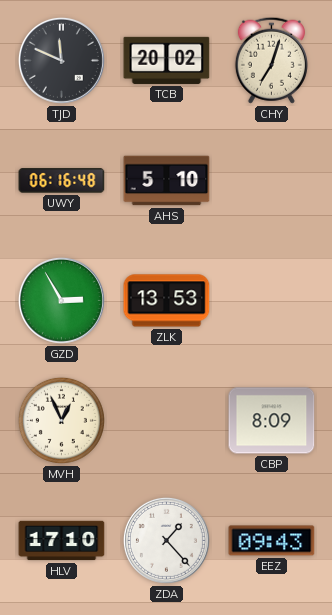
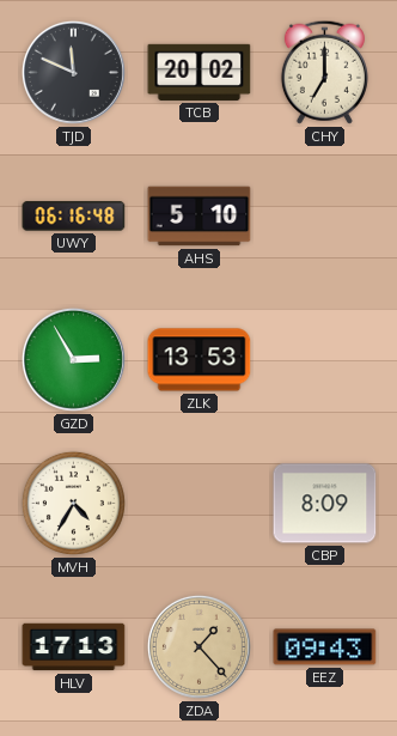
CHY: 7:03 -> 7:00
MVH: 12:56 -> 4:35
HLV: 17:10 -> 17:13
ZDA dial: white -> champagne
